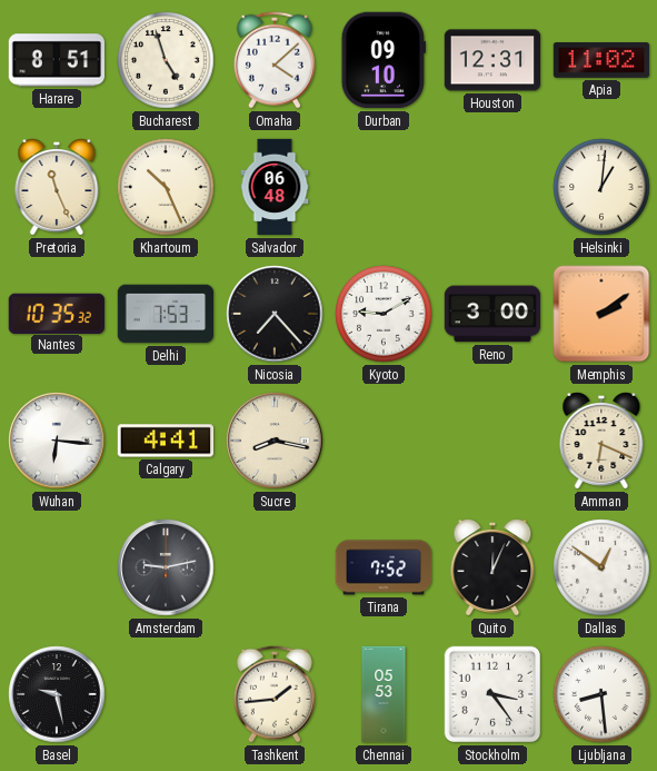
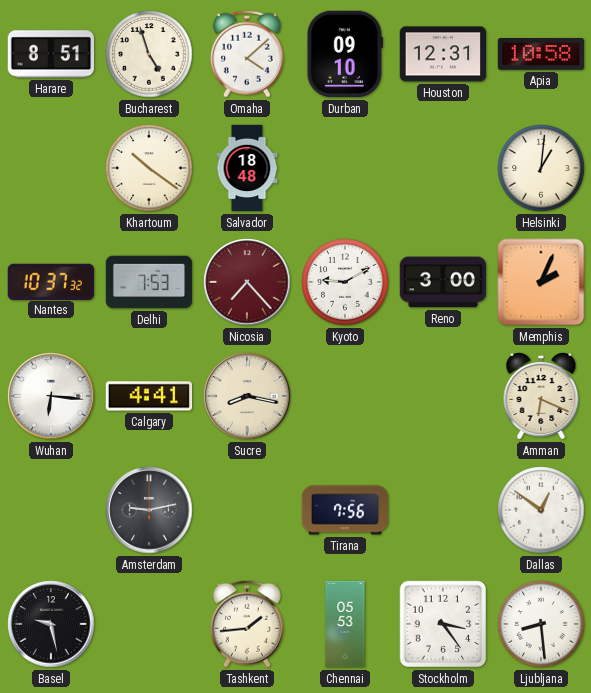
Apia: 11:02 -> 10:58
Pretoria: 11:26 -> none
Khartoum: 10:26 -> 10:21
Salvador: 06:48 -> 18:48
Nantes: 10:35 -> 10:37
Nicosia dial: black -> burgundy
Memphis: 2:09 -> 2:04
Tirana: 7:52 -> 7:56
Quito: 12:04 -> none
